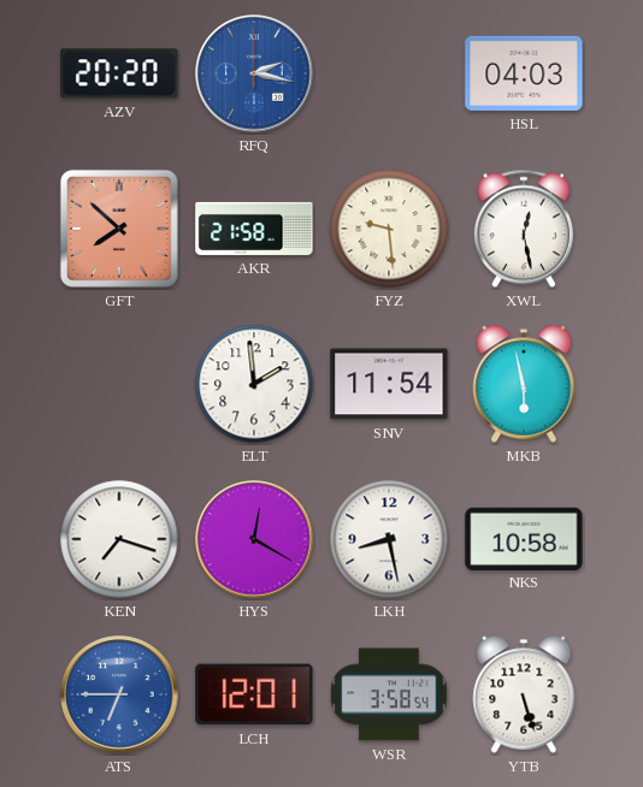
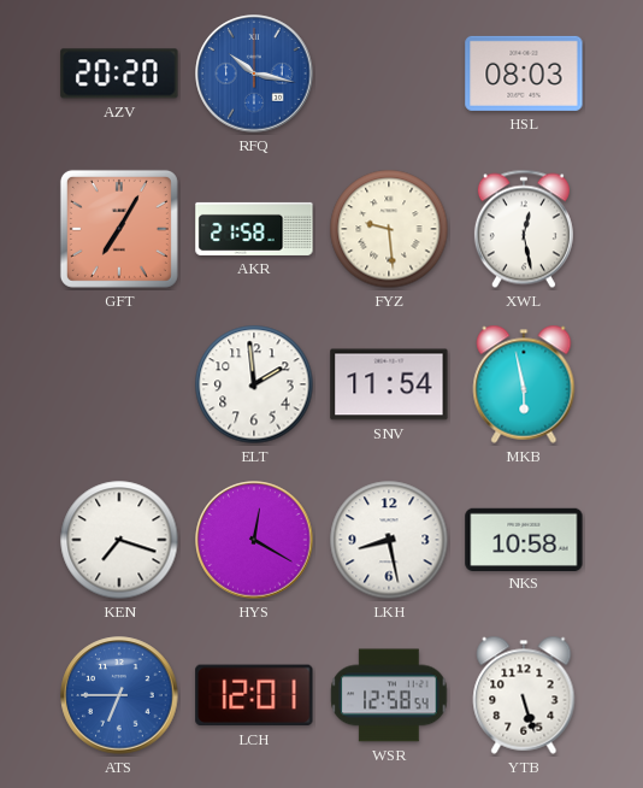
RFQ: 2:17 -> 10:17
HSL: 04:03 -> 08:03
GFT: 7:52 -> 7:05
WSR: 3:58 -> 12:58
